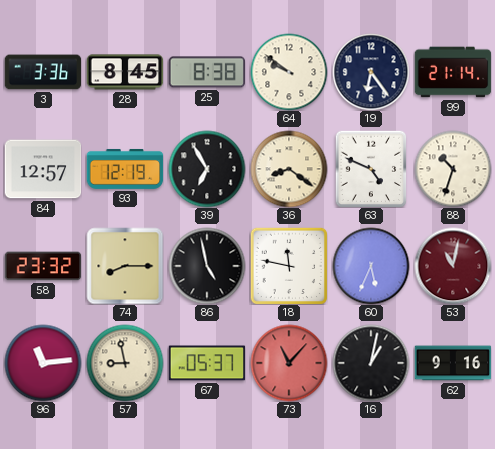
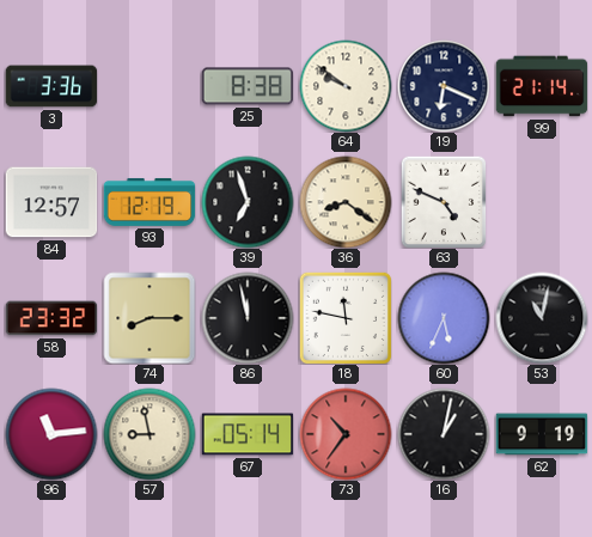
28: 8:45 -> none
19: 6:24 -> 6:19
39: 6:55 -> 6:57
88: 10:33 -> none
86: 4:58 -> 11:58
53 dial: burgundy -> black
67: 05:37 -> 05:14
73: 11:07 -> 10:36
62: 9:16 -> 9:19
